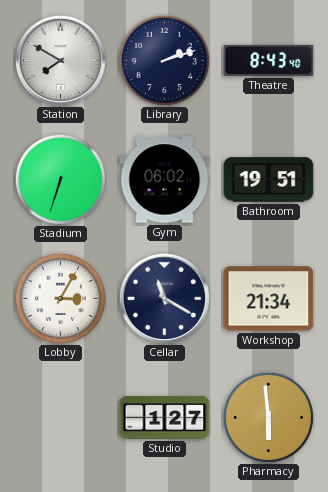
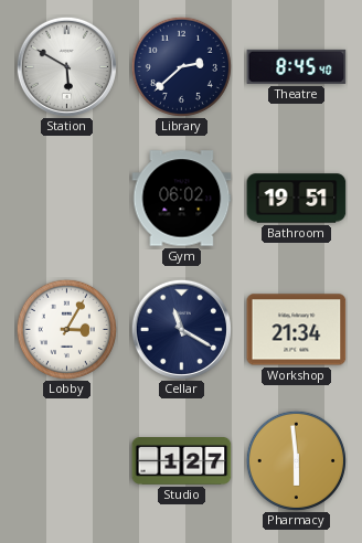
Station: 7:50 -> 5:50
Library: 2:12 -> 2:38
Theatre: 8:43 -> 8:45
Stadium: 6:33 -> none
